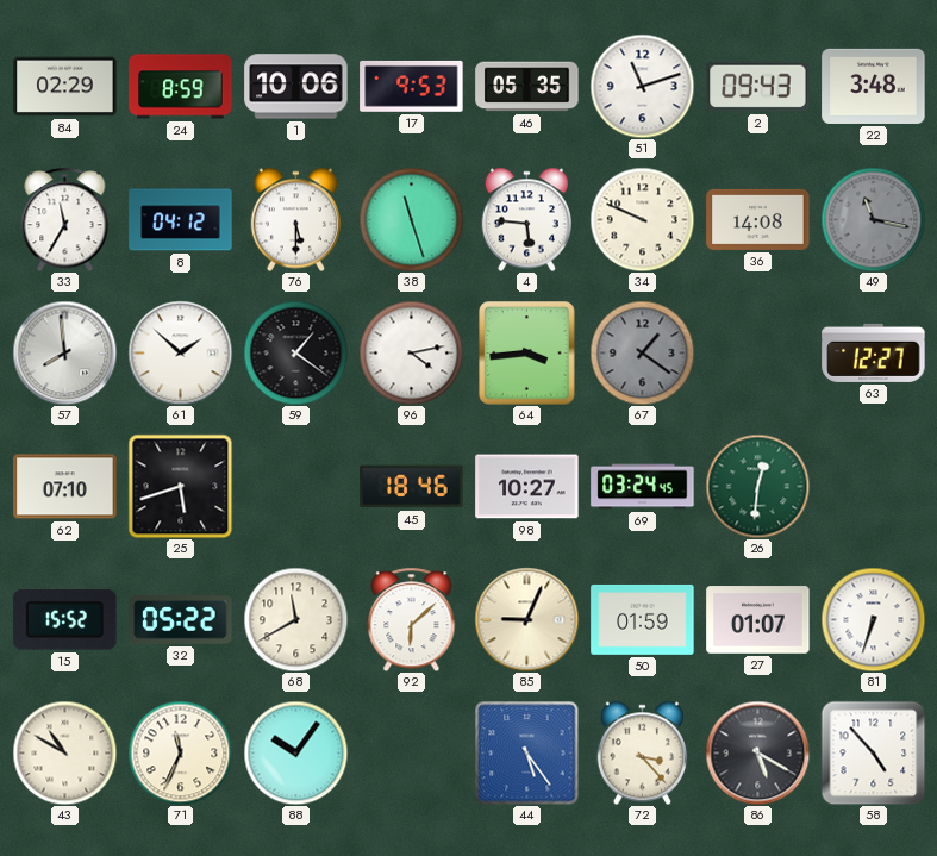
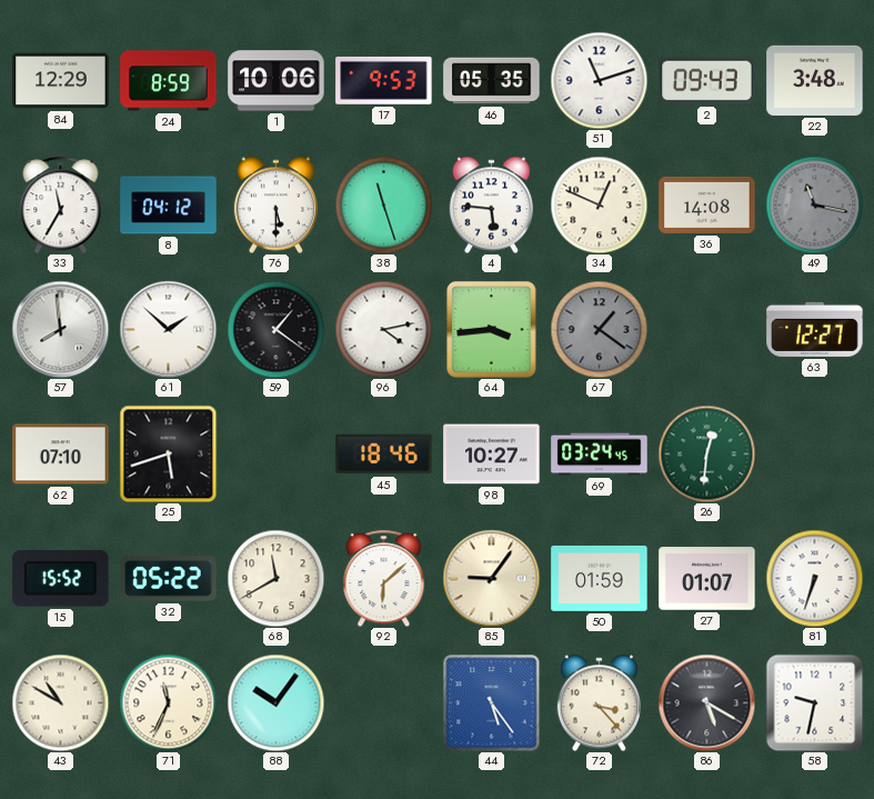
84: 02:29 -> 12:29
34: 9:49 -> 12:49
85: 9:04 -> 9:06
58: 4:53 -> 9:32
